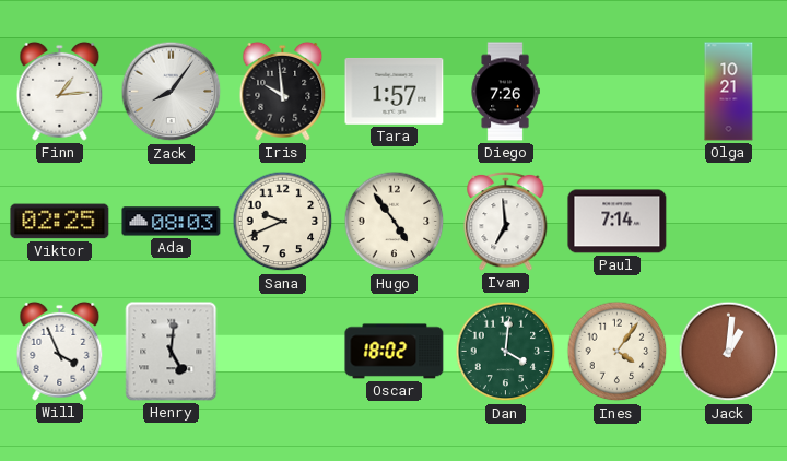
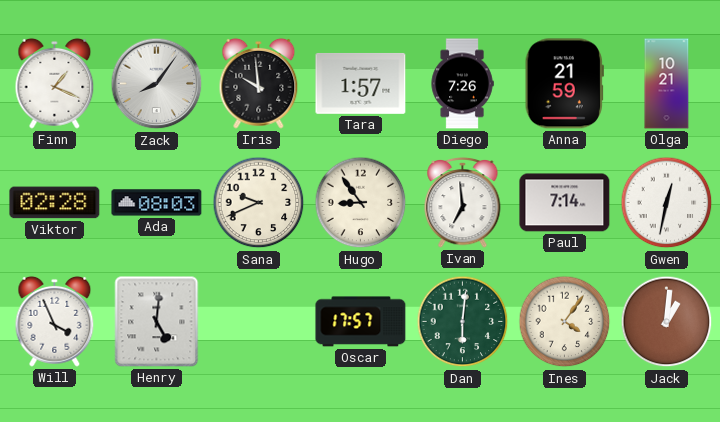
Finn: 1:14 -> 1:19
Anna: none -> 21:59
Viktor: 02:25 -> 02:28
Hugo: 4:54 -> 8:54
Gwen: none -> 12:32
Oscar: 18:02 -> 17:57
Dan: 4:01 -> 6:01
